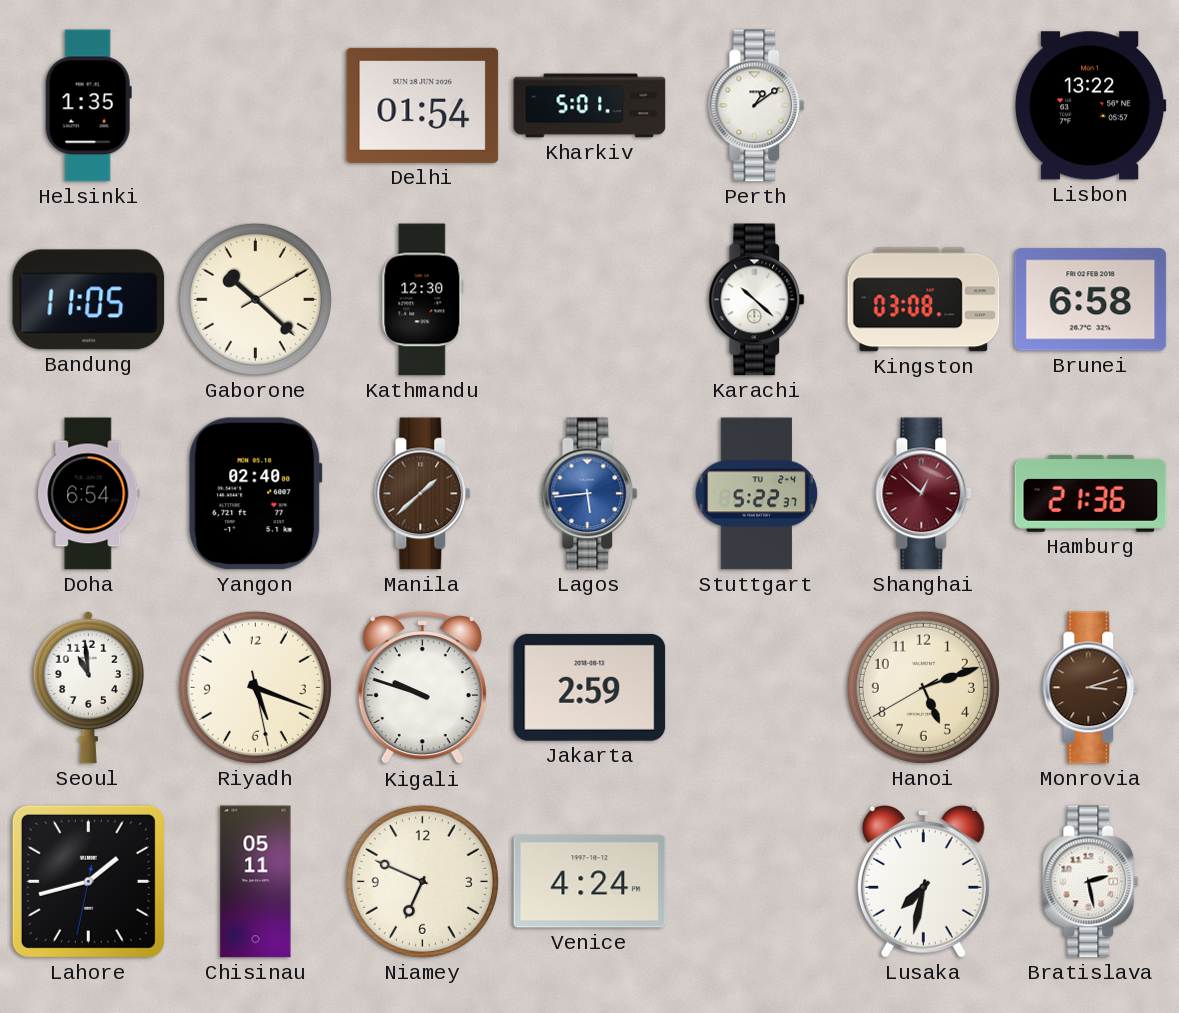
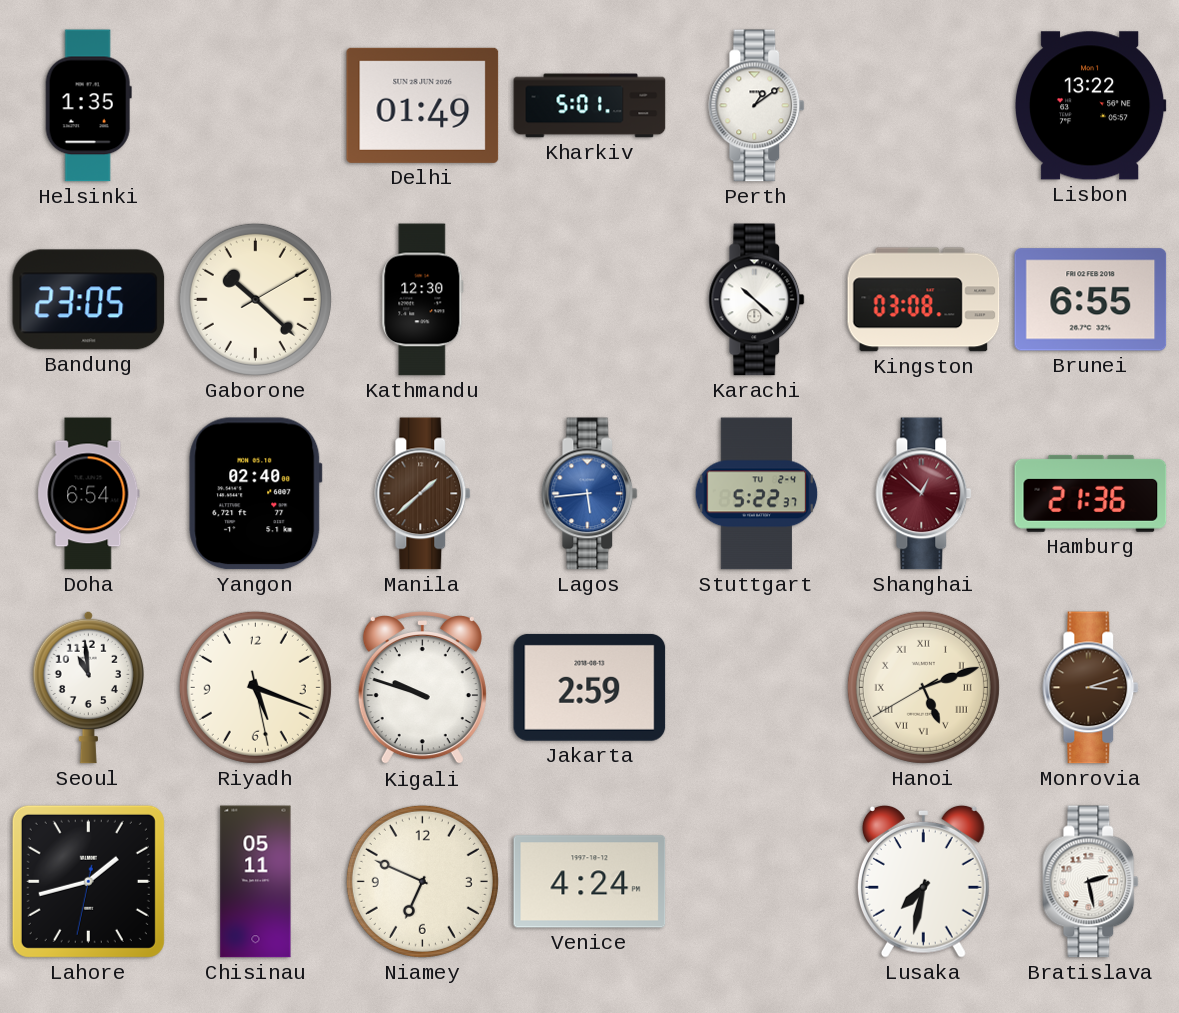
Delhi: 01:54 -> 01:49
Bandung: 11:05 -> 23:05
Brunei: 6:58 -> 6:55
Hanoi numerals: Arabic -> Roman
